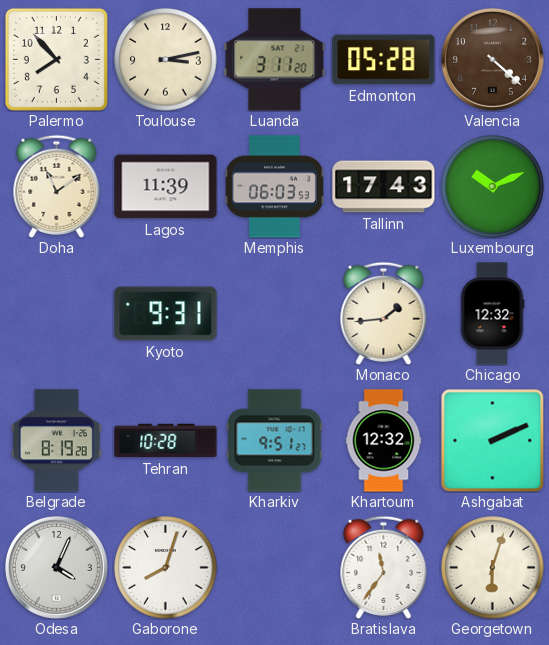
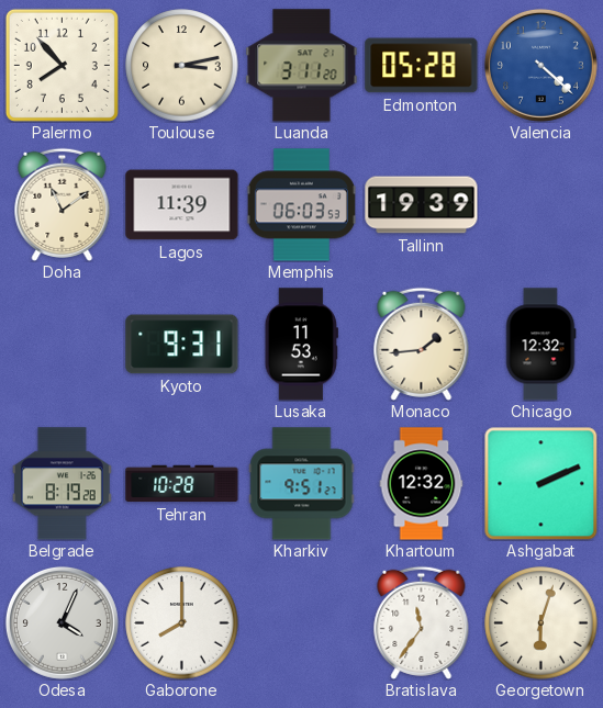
Valencia dial: brown -> blue
Tallinn: 17:43 -> 19:39
Luxembourg: 10:11 -> none
Lusaka: none -> 11:53
Gaborone: 8:03 -> 8:00
